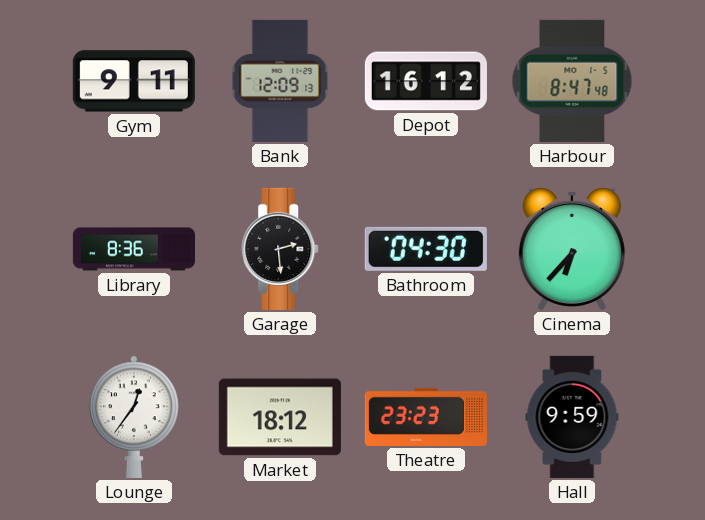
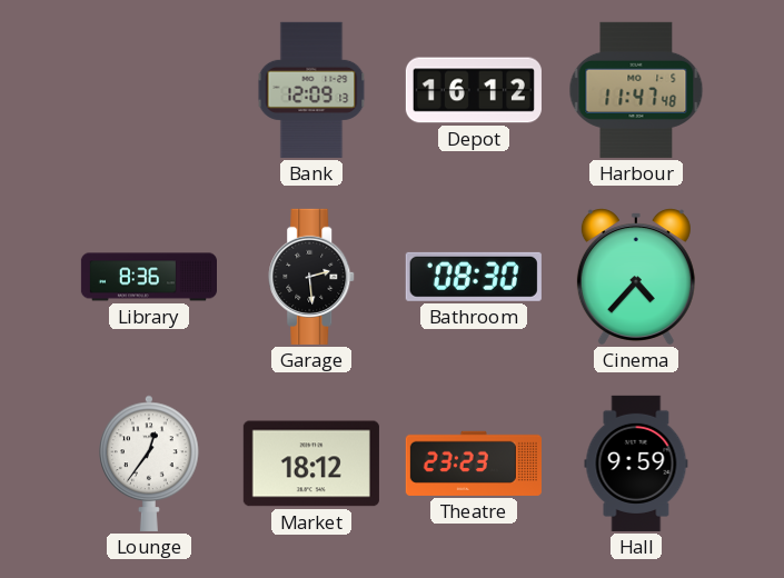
Gym: 9:11 -> none
Harbour: 8:47 -> 11:47
Bathroom: 04:30 -> 08:30
Cinema: 6:37 -> 4:37
